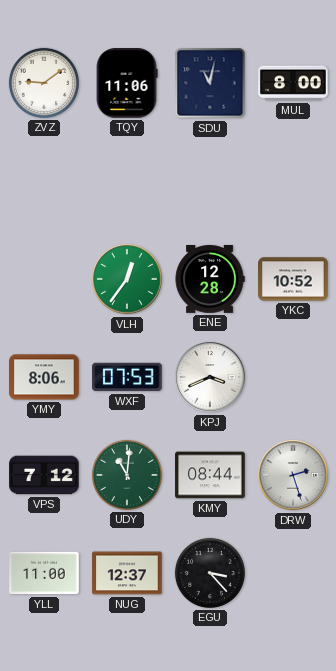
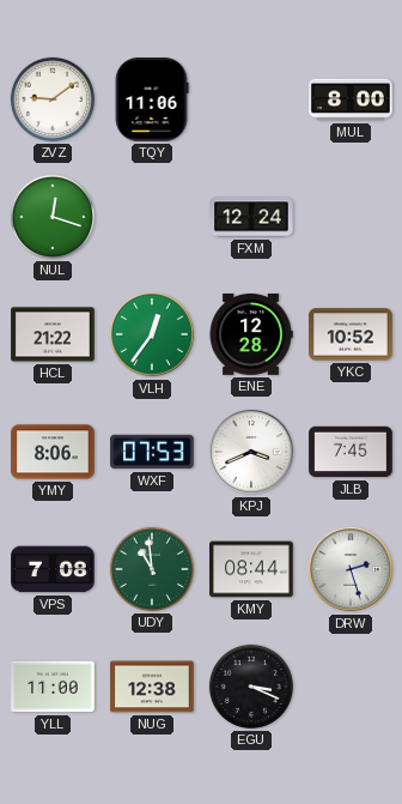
SDU: 11:02 -> none
NUL: none -> 12:18
FXM: none -> 12:24
HCL: none -> 21:22
JLB: none -> 7:45
VPS: 7:12 -> 7:08
UDY: 11:01 -> 10:59
NUG: 12:37 -> 12:38
EGU: 3:23 -> 3:19
